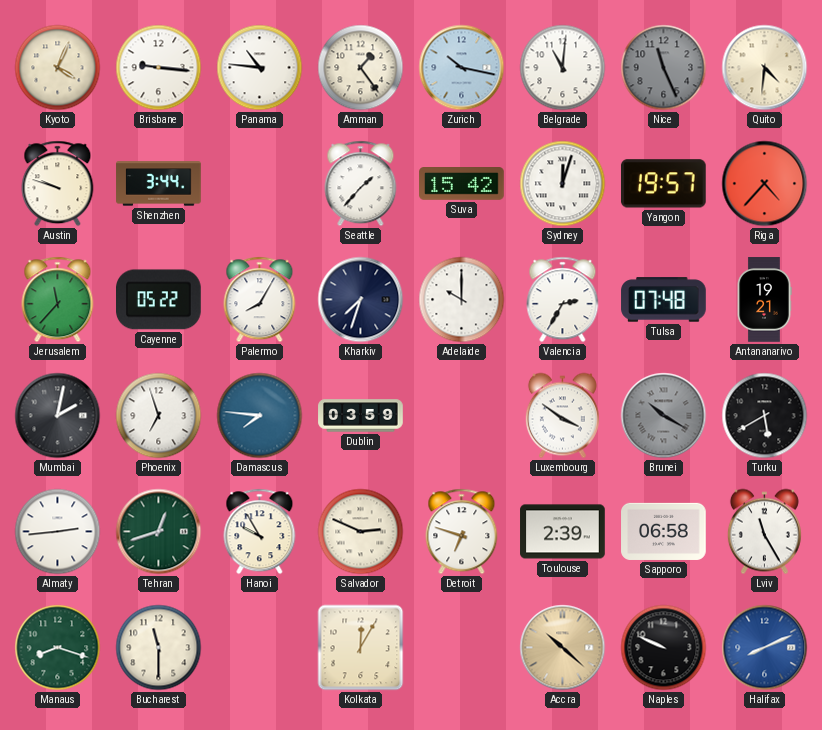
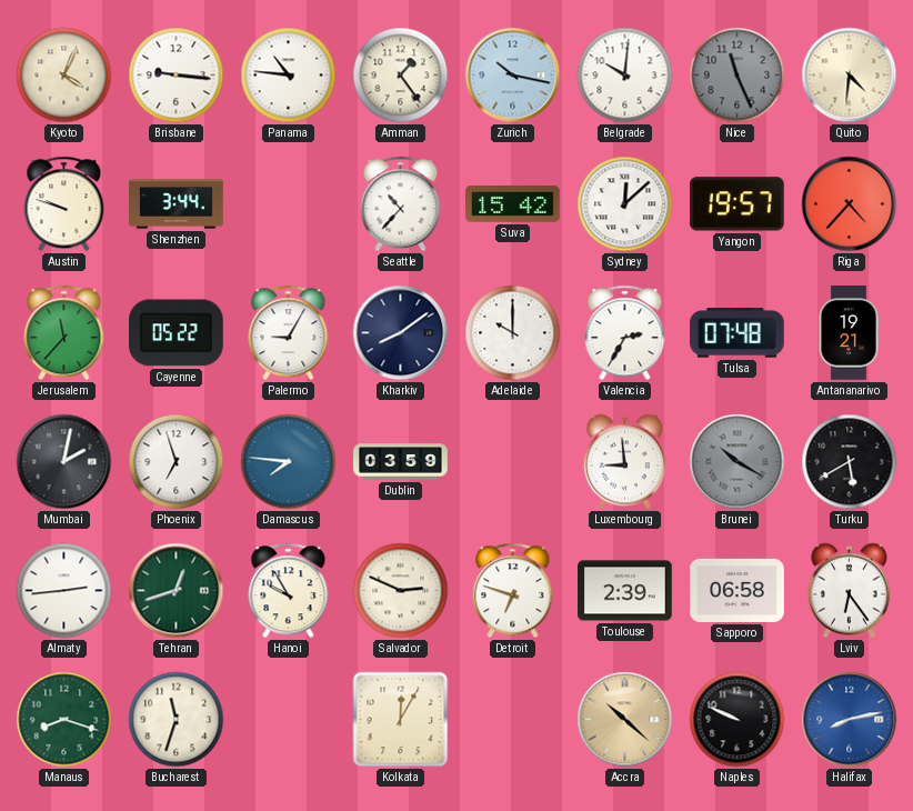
Belgrade: 11:01 -> 10:01
Seattle: 1:37 -> 10:37
Sydney: 12:03 -> 12:08
Palermo: 8:05 -> 9:05
Kharkiv: 7:33 -> 8:09
Luxembourg: 3:51 -> 8:59
Lviv: 11:25 -> 6:24
Bucharest: 11:30 -> 11:33
Halifax: 8:11 -> 8:13
